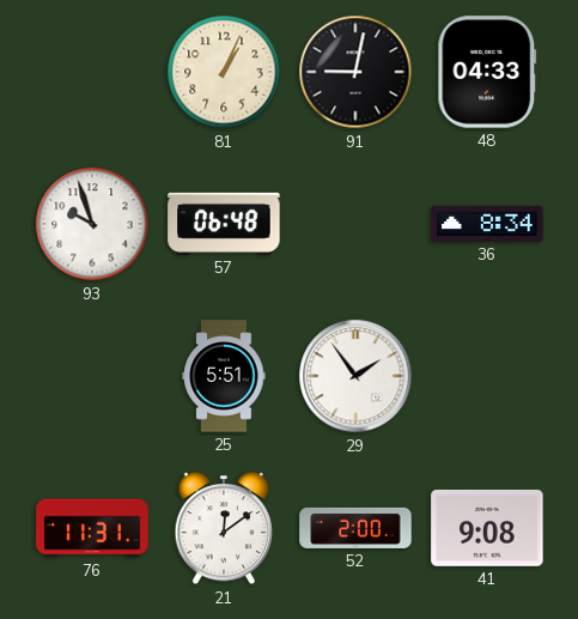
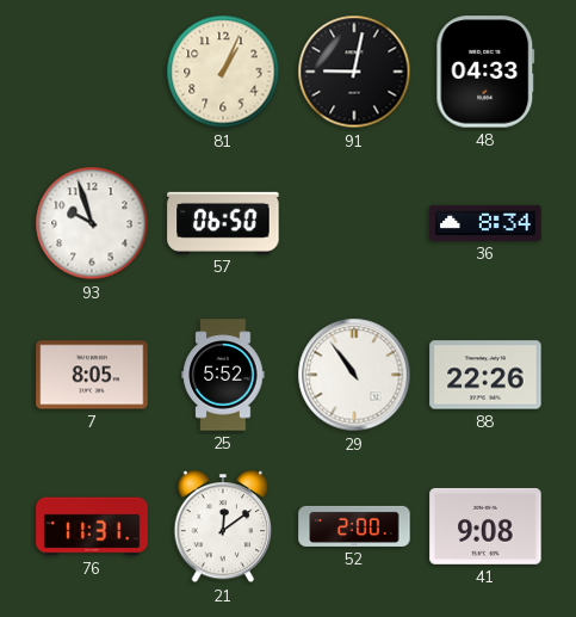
57: 06:48 -> 06:50
7: none -> 8:05
25: 5:51 -> 5:52
29: 1:54 -> 10:54
88: none -> 22:26
